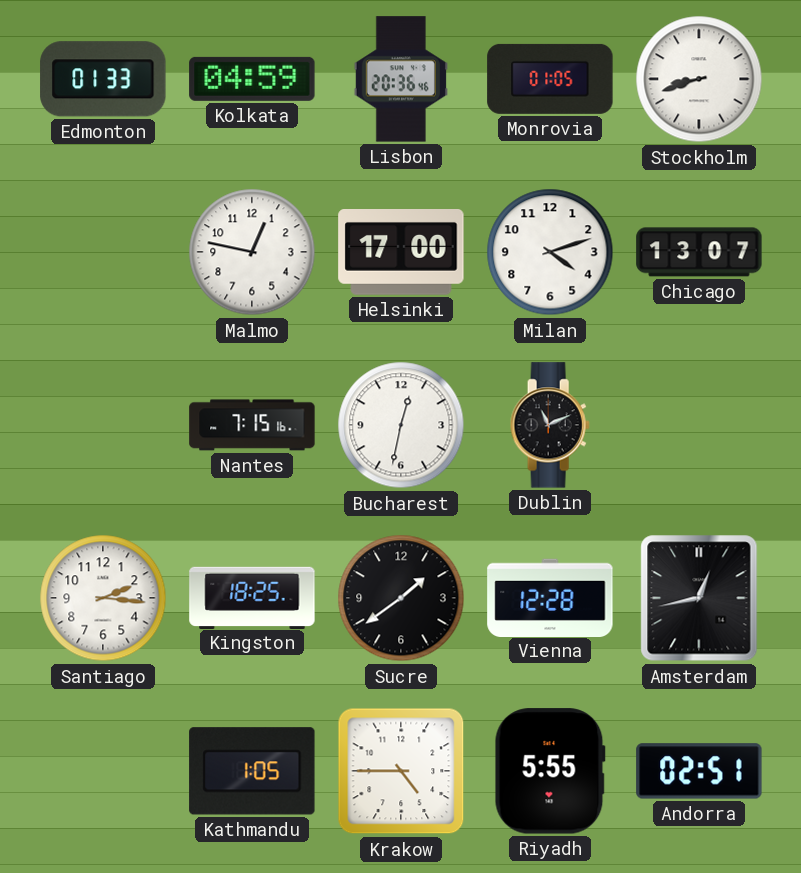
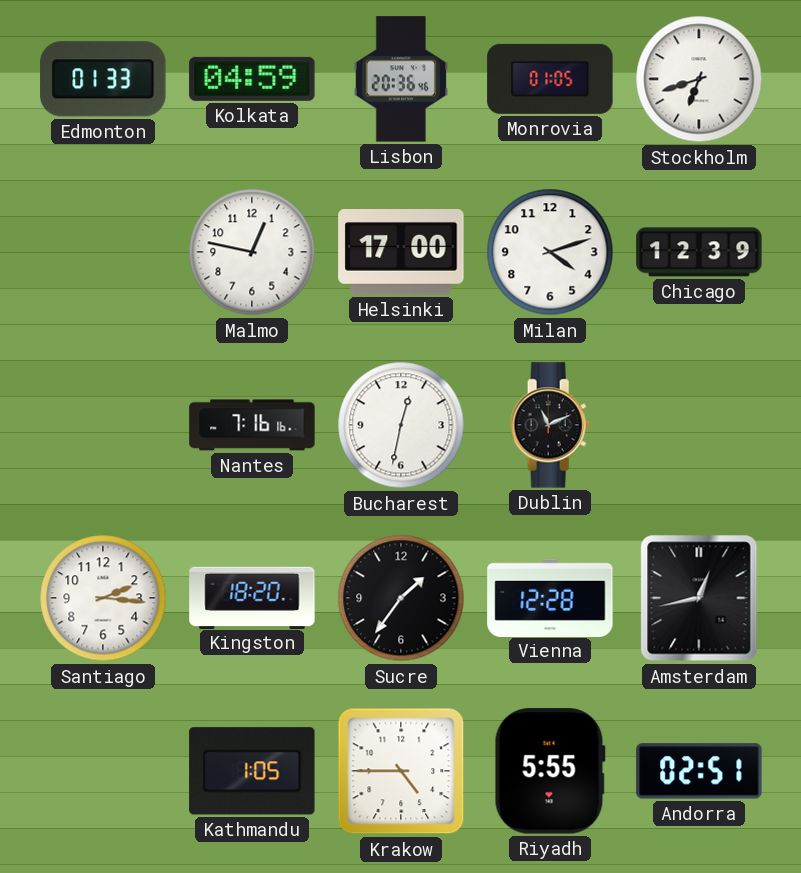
Stockholm: 8:42 -> 6:42
Chicago: 13:07 -> 12:39
Nantes: 7:15 -> 7:16
Kingston: 18:25 -> 18:20
Sucre: 1:39 -> 1:36
